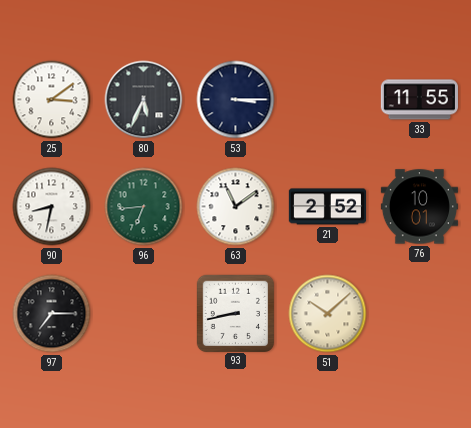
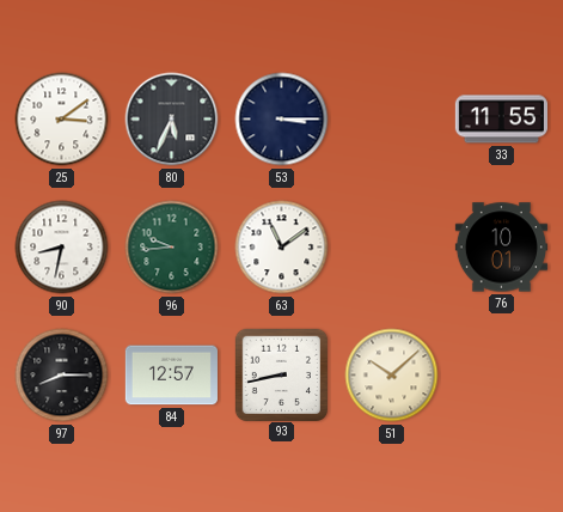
96: 6:44 -> 9:44
21: 2:52 -> none
97: 7:15 -> 8:15
84: none -> 12:57
